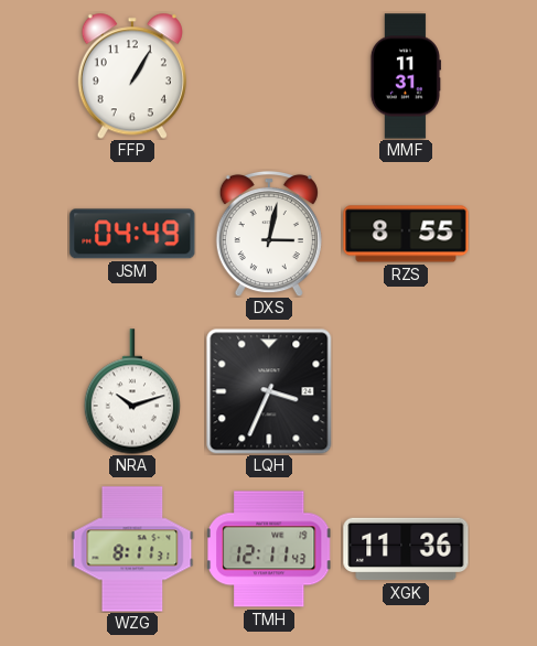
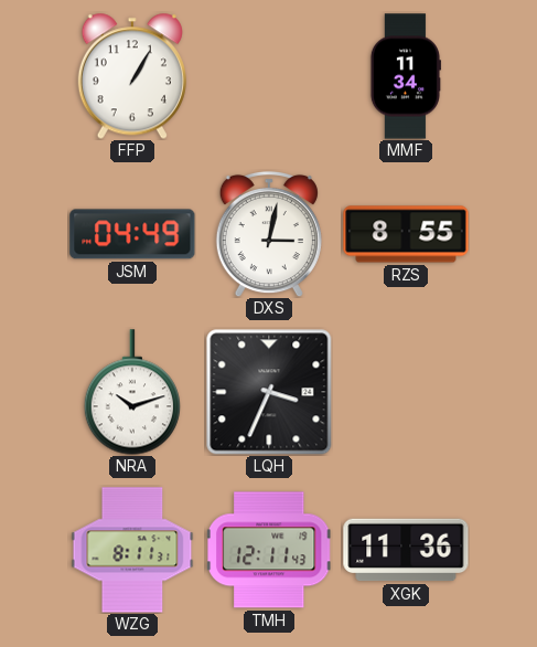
MMF: 11:31 -> 11:34
